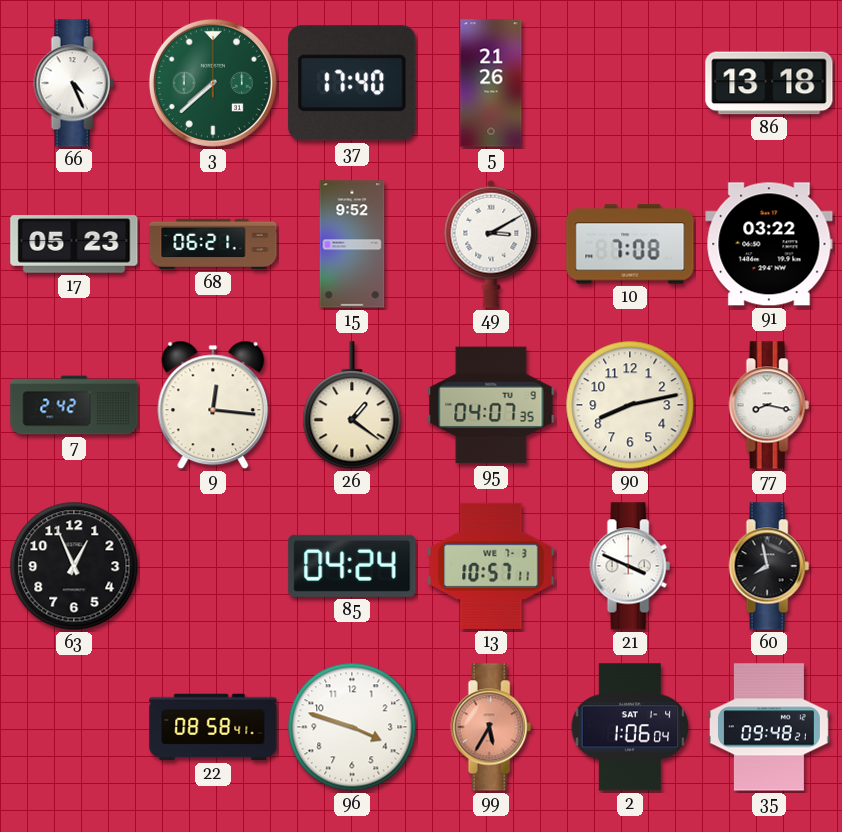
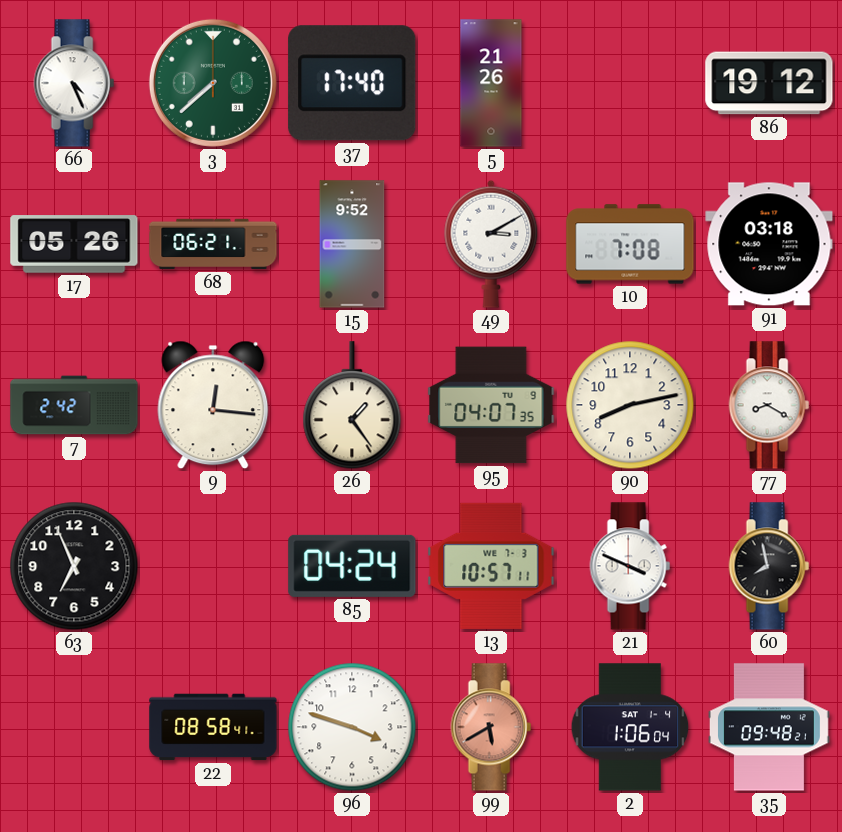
86: 13:18 -> 19:12
17: 05:23 -> 05:26
91: 03:22 -> 03:18
26: 1:21 -> 1:24
77: 8:17 -> 8:20
63: 12:56 -> 6:56
99: 5:35 -> 5:40
